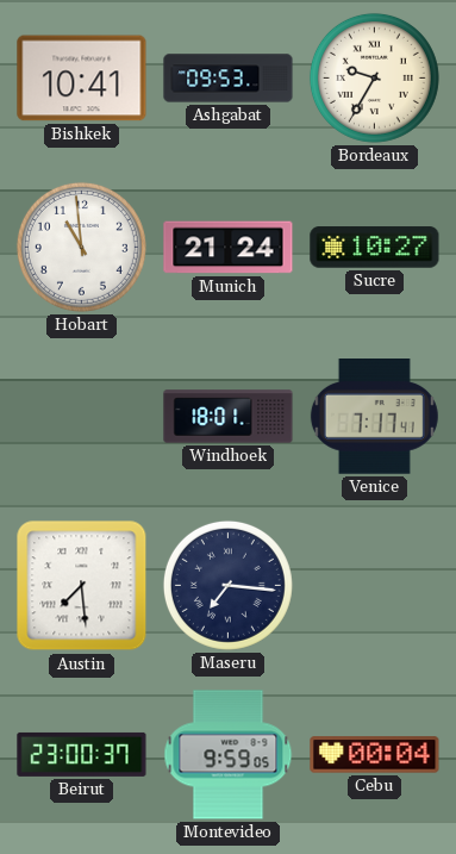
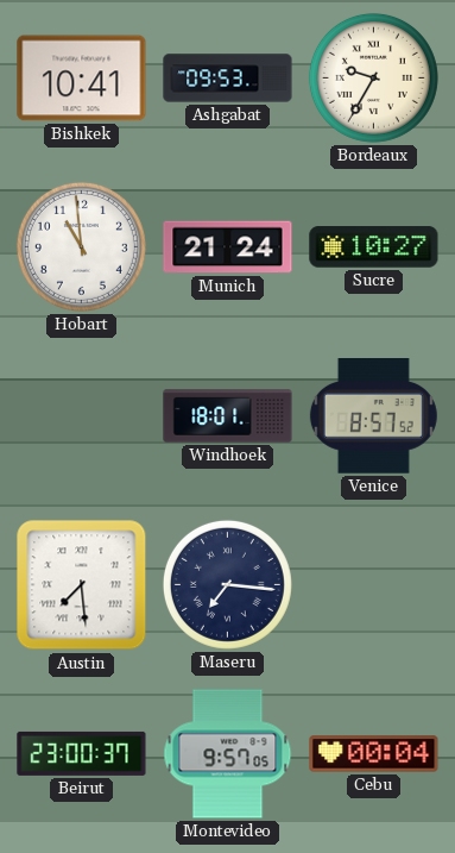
Venice: 7:17 -> 8:57
Montevideo: 9:59 -> 9:57
